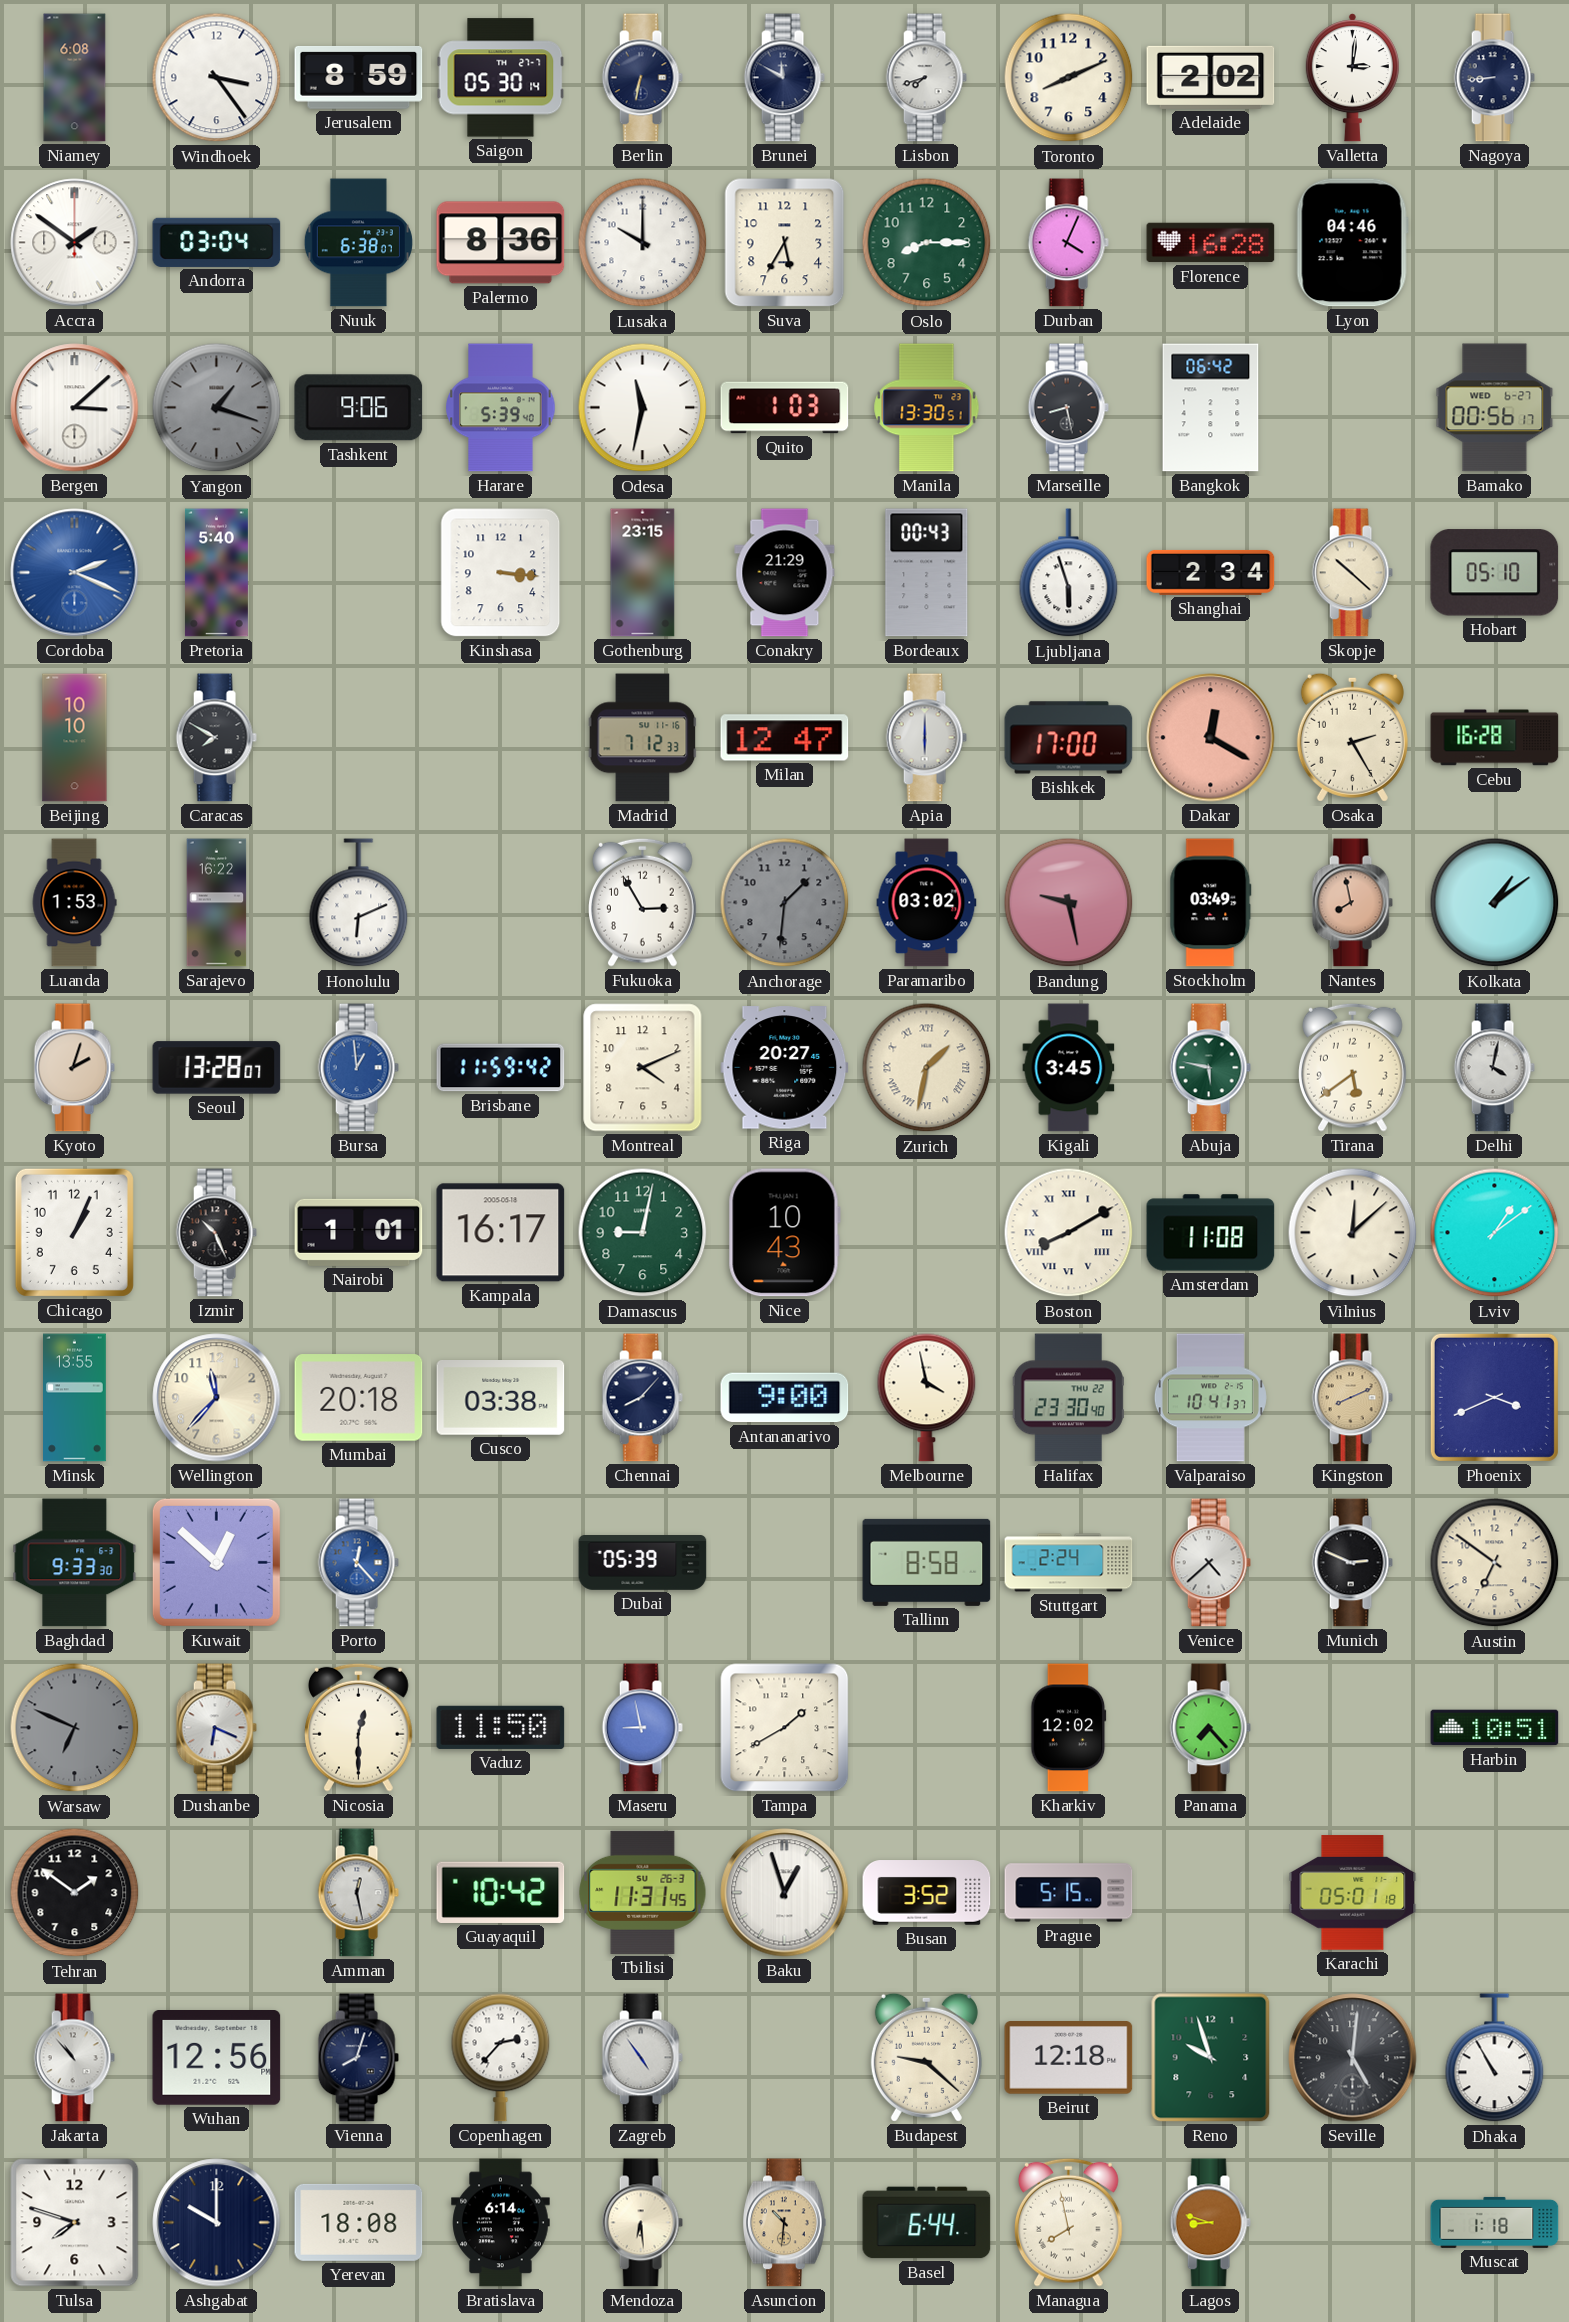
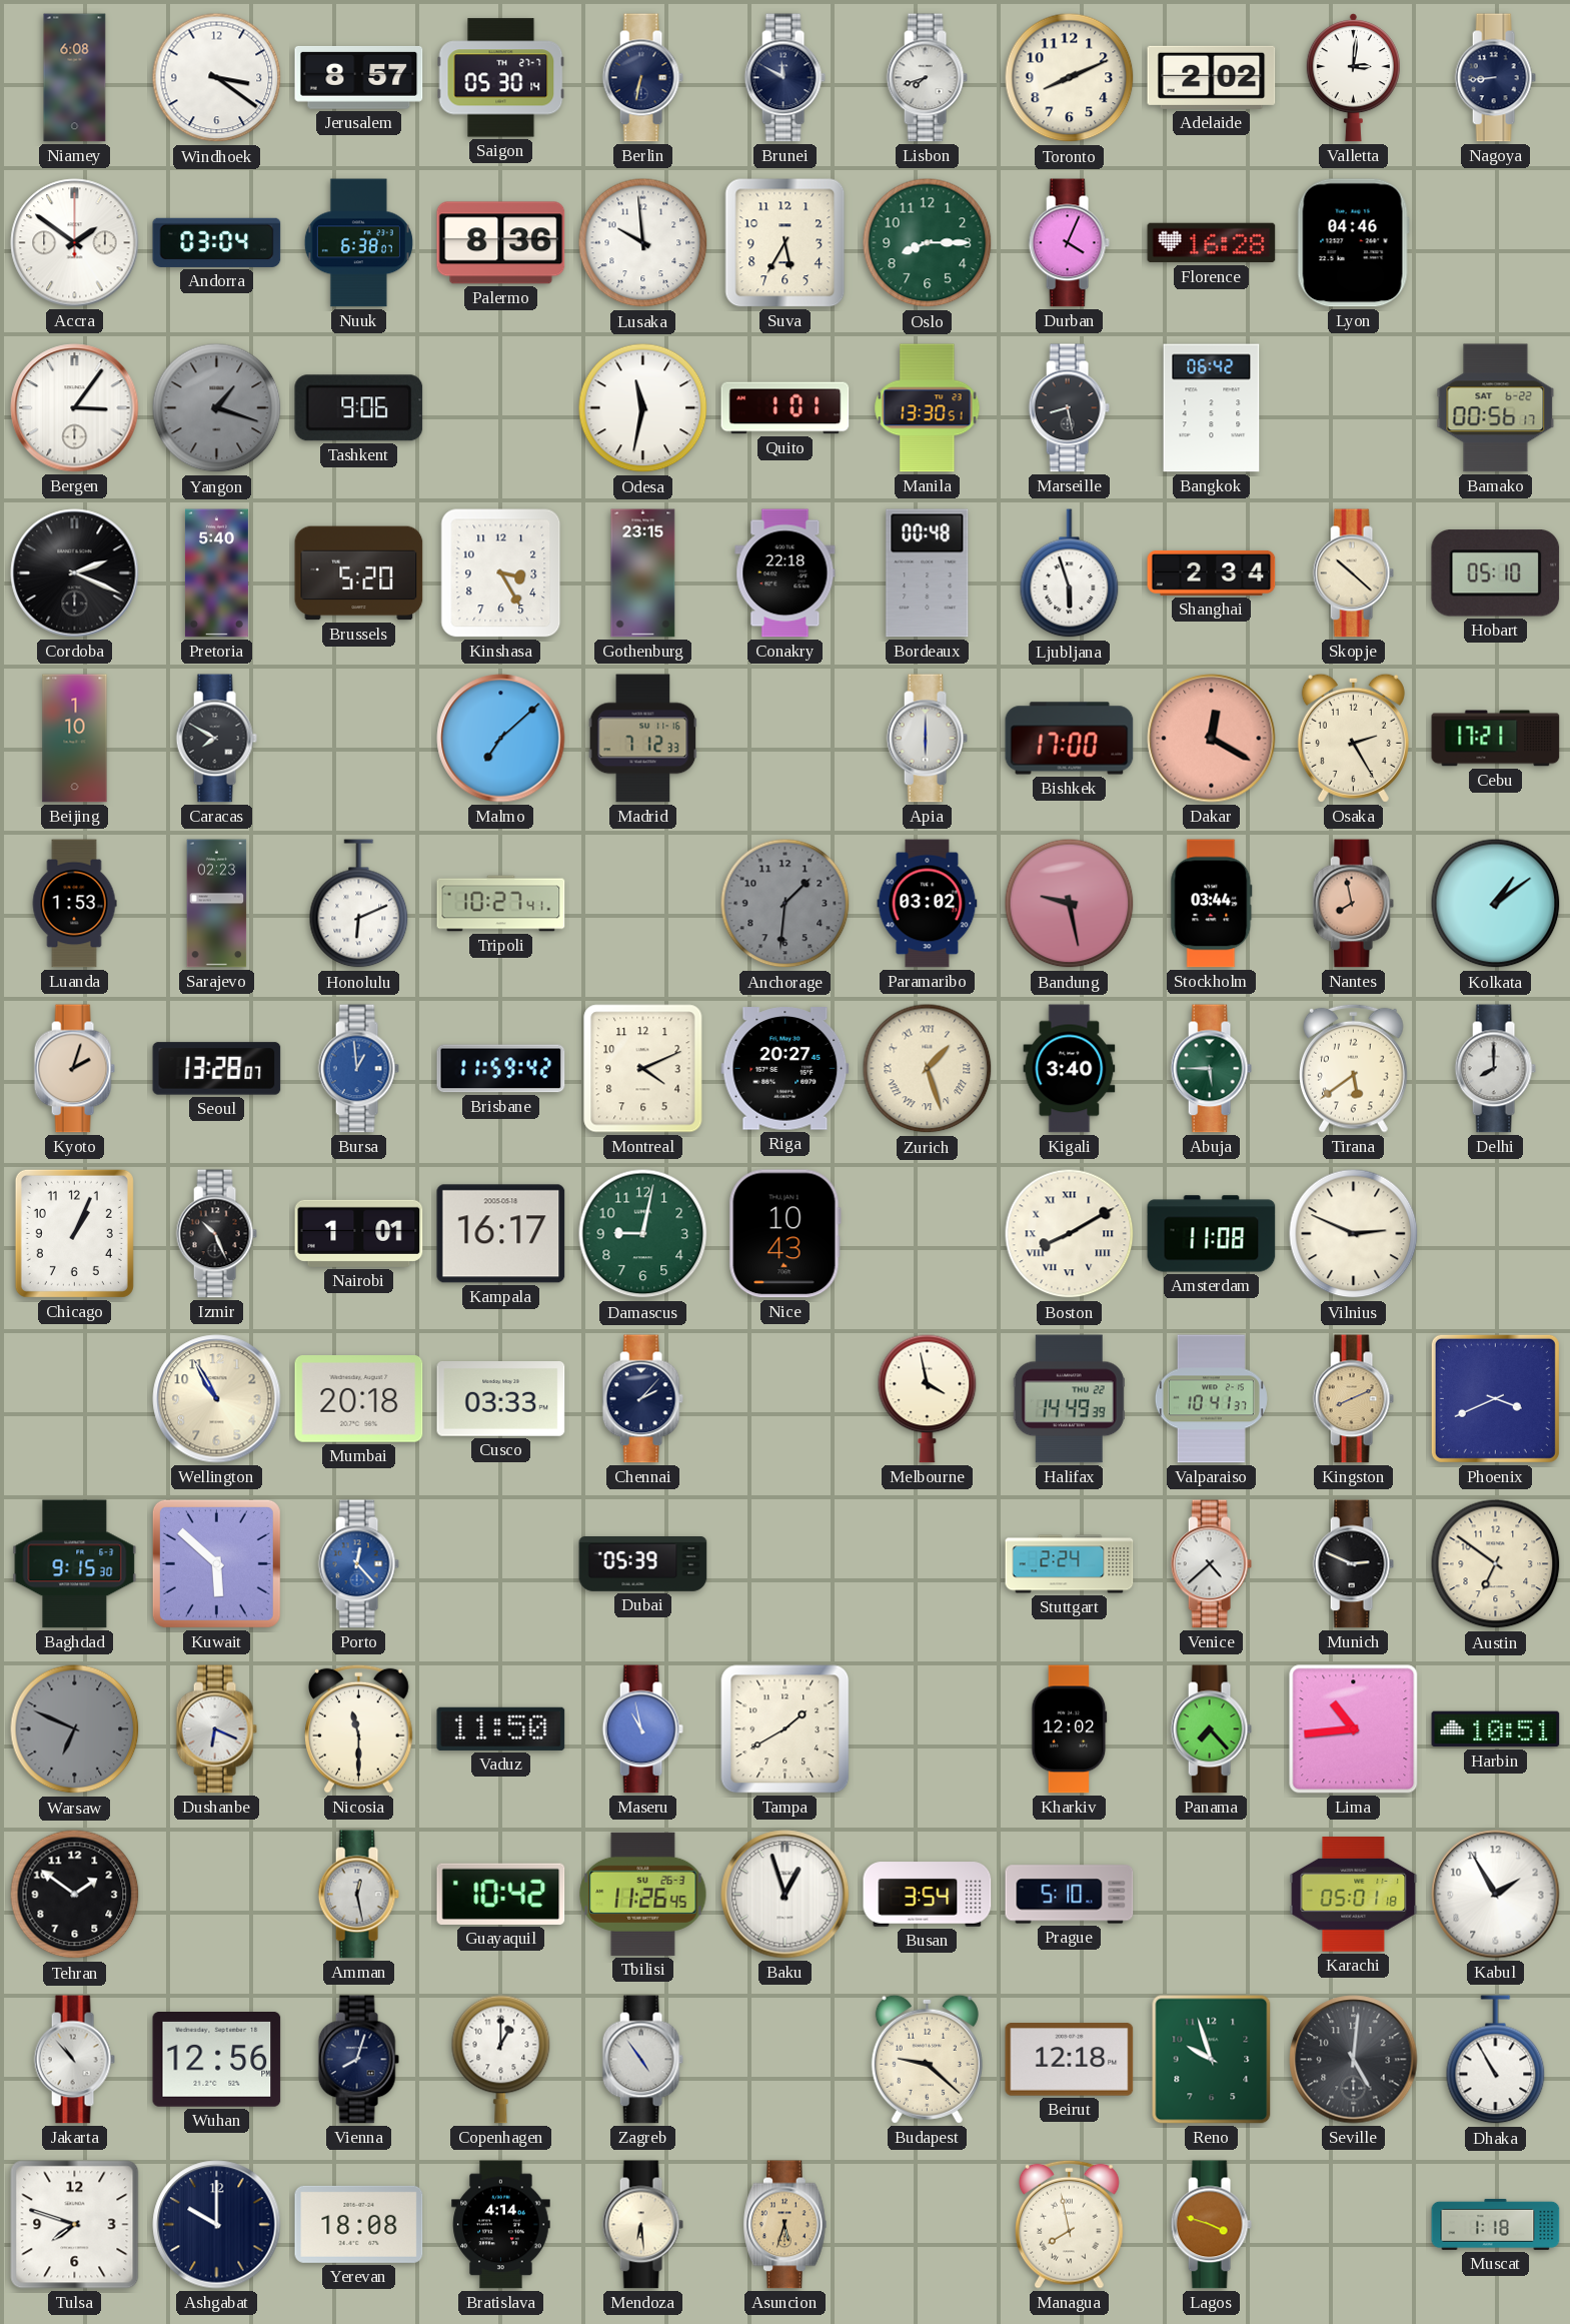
Windhoek: 3:24 -> 3:21
Jerusalem: 8:59 -> 8:57
Lusaka: 10:00 -> 9:59
Bergen: 3:08 -> 3:06
Harare: 5:39 -> none
Quito: 1:03 -> 1:01
Bamako date: WED 6-27 -> SAT 6-22
Cordoba dial: blue -> black
Brussels: none -> 5:20
Kinshasa: 3:16 -> 3:25
Conakry: 21:29 -> 22:18
Bordeaux: 00:43 -> 00:48
Beijing: 10:10 -> 1:10
Malmo: none -> 7:08
Milan: 12:47 -> none
Cebu: 16:28 -> 17:21
Sarajevo: 16:22 -> 02:23
Tripoli: none -> 10:27
Fukuoka: 2:55 -> none
Stockholm: 03:49 -> 03:44
Zurich: 1:32 -> 1:27
Kigali: 3:45 -> 3:40
Abuja: 5:47 -> 5:45
Delhi: 4:02 -> 8:00
Vilnius: 12:08 -> 2:49
Lviv: 1:09 -> none
Minsk: 13:55 -> none
Wellington: 11:37 -> 10:55
Cusco: 03:38 -> 03:33
Chennai: 8:07 -> 2:07
Antananarivo: 9:00 -> none
Halifax: 23:30 -> 14:49
Baghdad: 9:33 -> 9:15
Kuwait: 12:52 -> 5:52
Tallinn: 8:58 -> none
Nicosia: 12:30 -> 11:30
Maseru: 8:58 -> 10:58
Lima: none -> 10:44
Tbilisi: 11:31 -> 11:26
Busan: 3:52 -> 3:54
Prague: 5:15 -> 5:10
Kabul: none -> 1:55
Copenhagen: 2:37 -> 1:00
Bratislava: 6:14 -> 4:14
Asuncion: 10:31 -> 5:33
Basel: 6:44 -> none
Lagos: 8:48 -> 3:48
